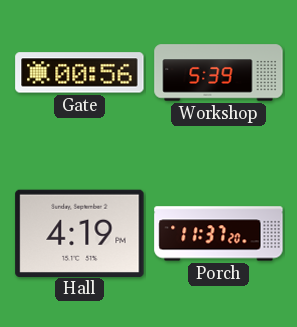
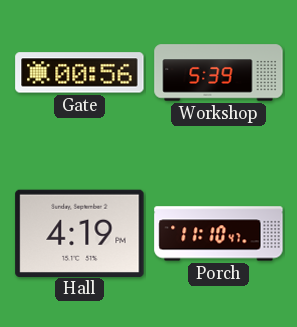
Porch: 11:37 -> 11:10
